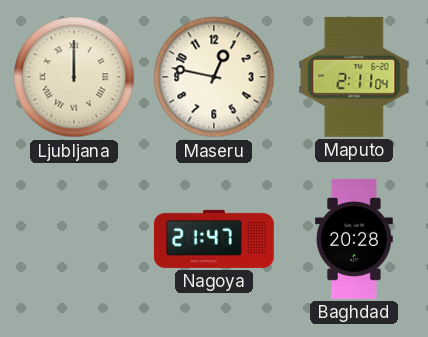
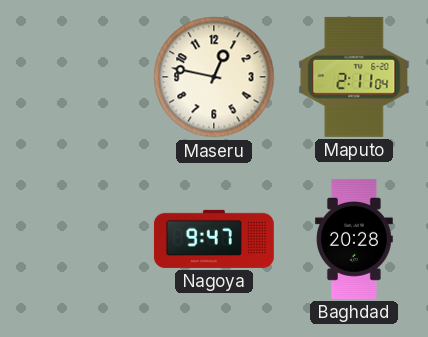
Ljubljana: 12:00 -> none
Nagoya: 21:47 -> 9:47
